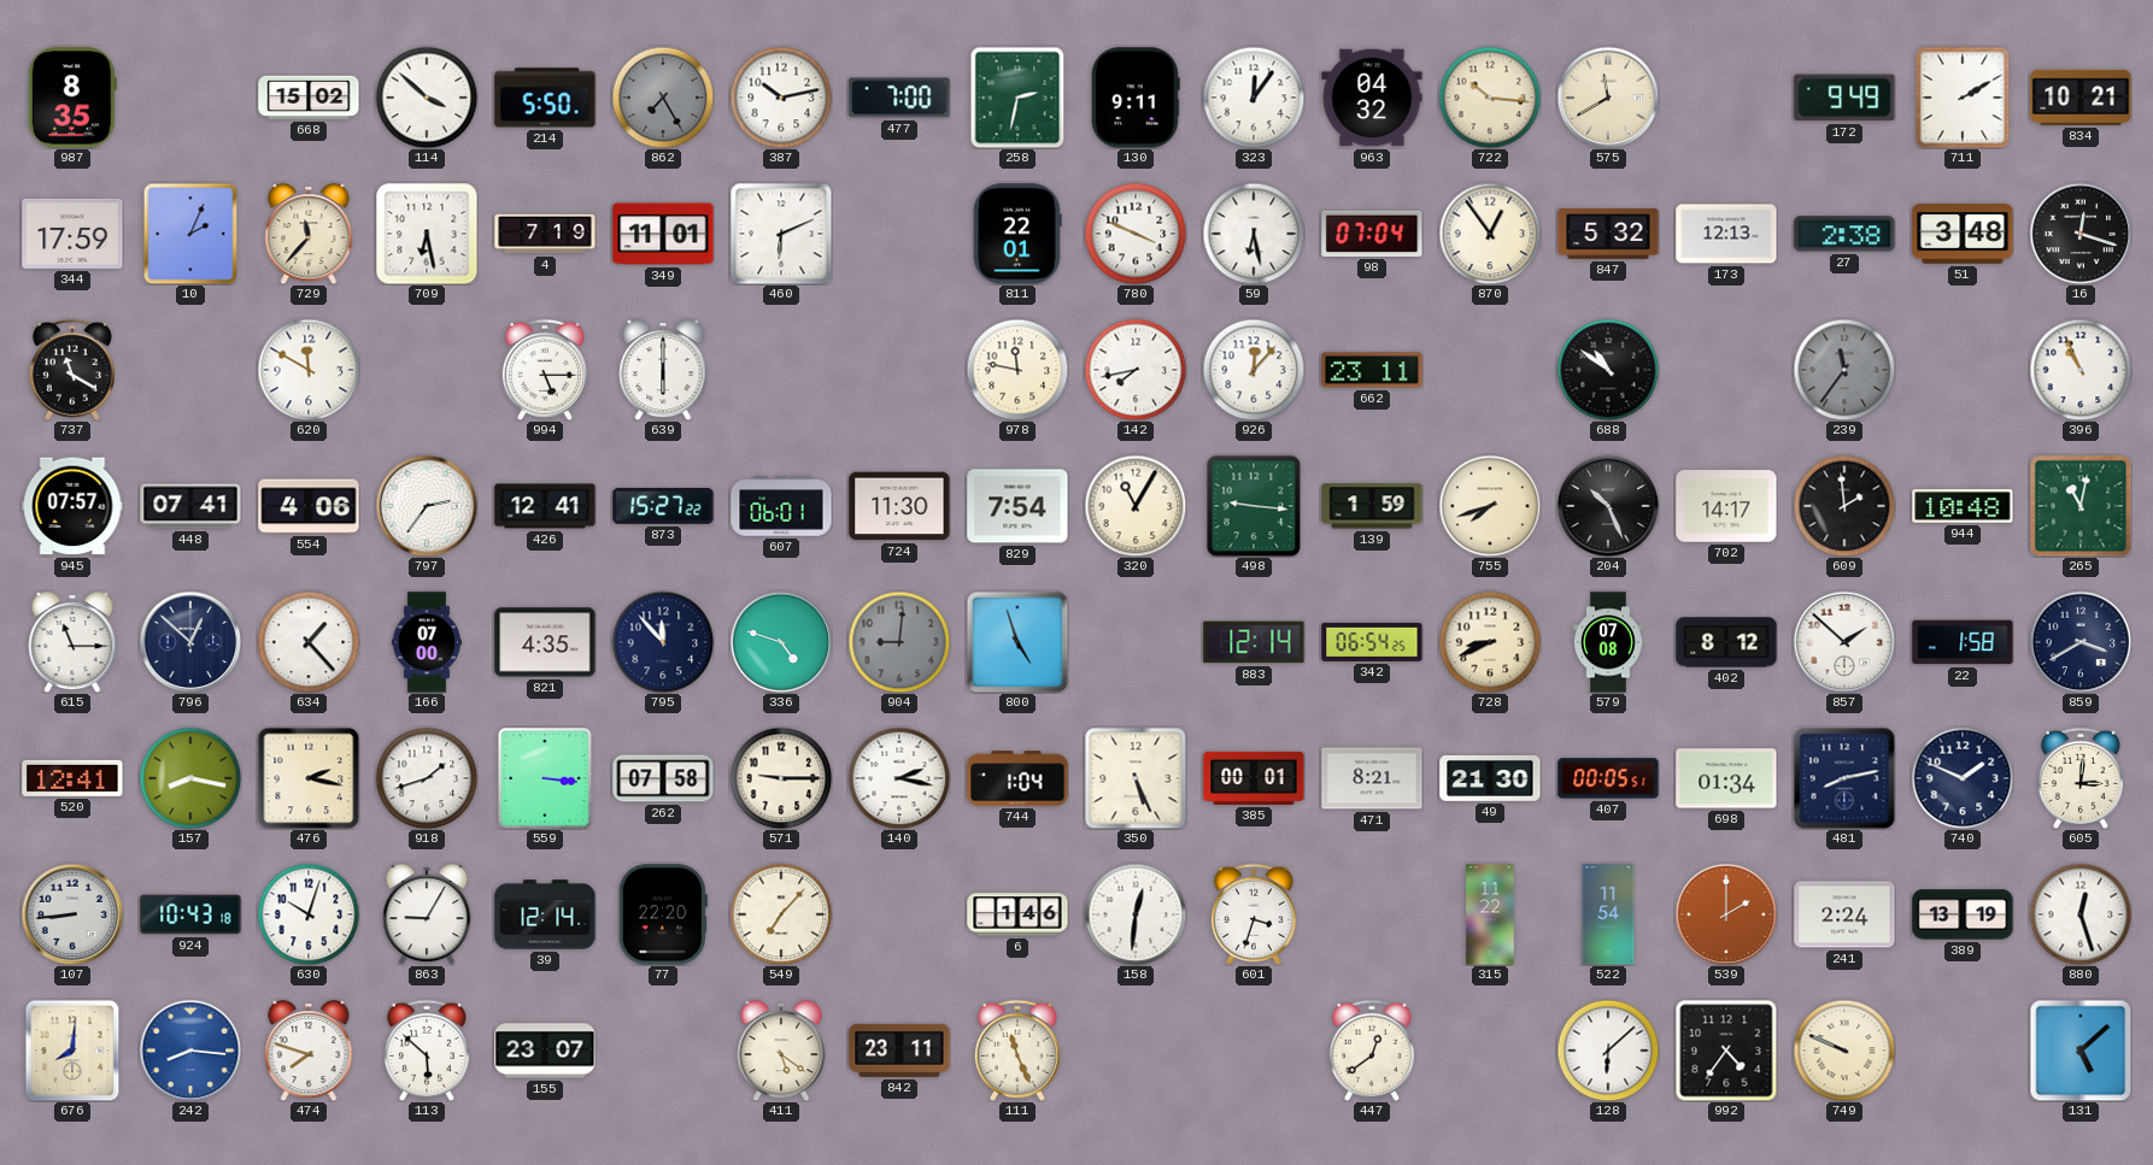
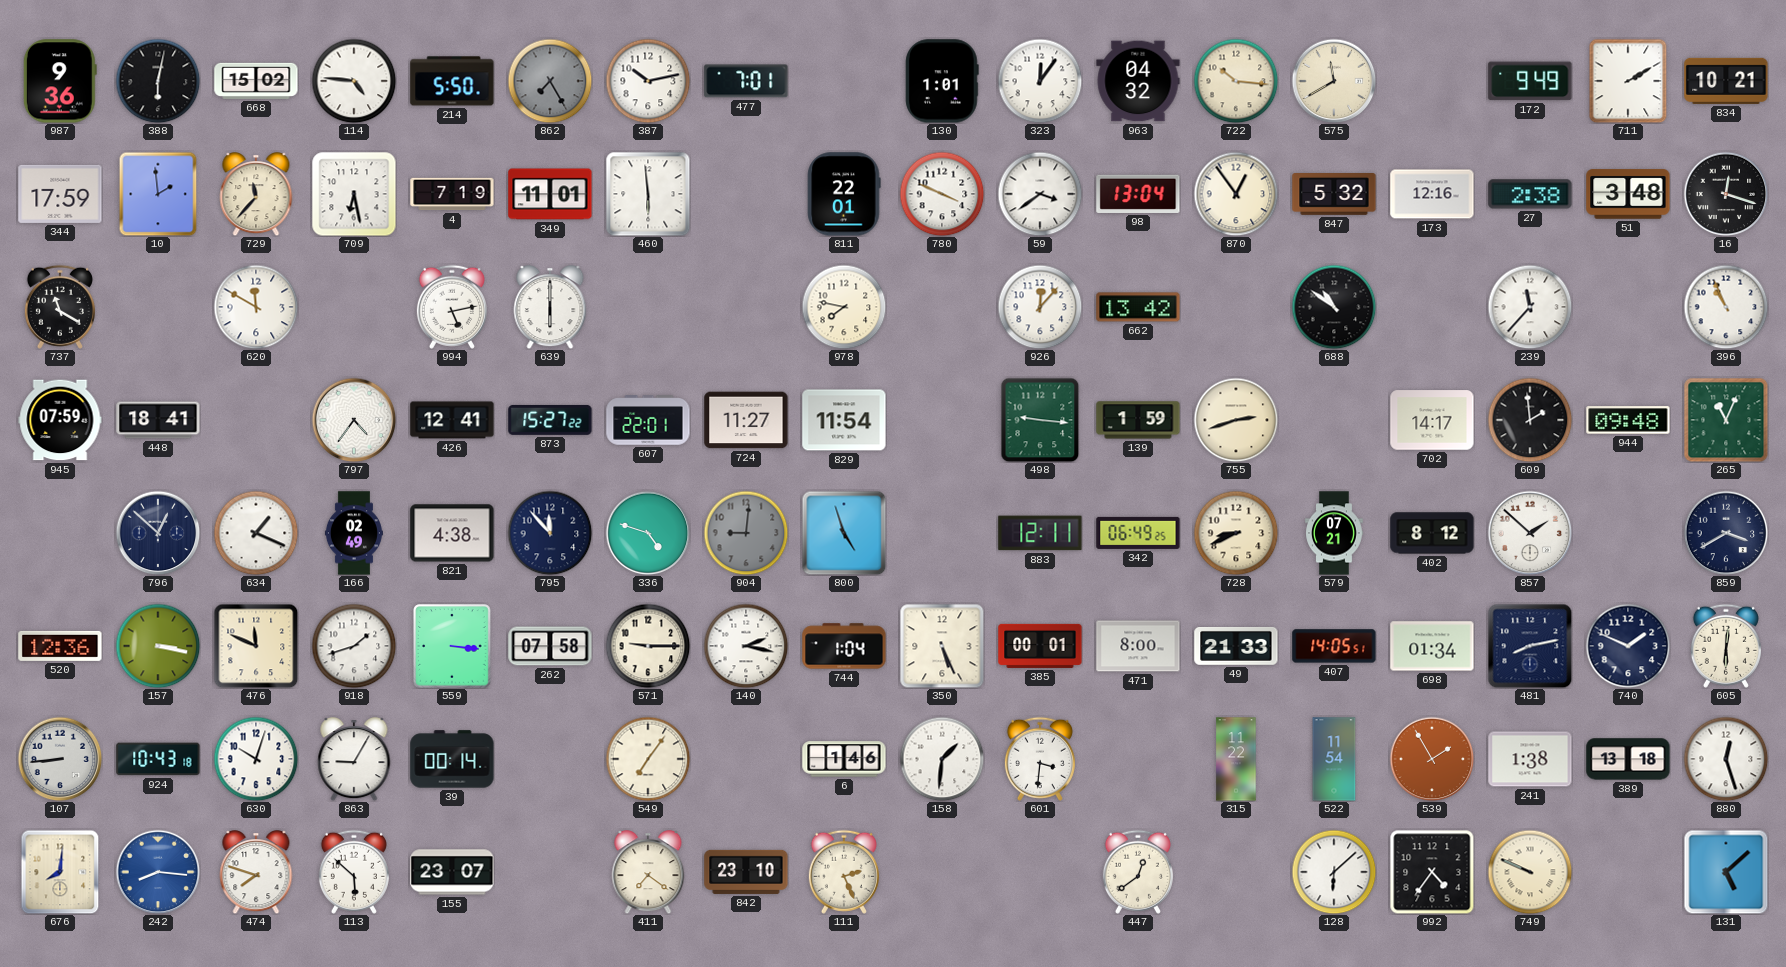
987: 8:35 -> 9:36
388: none -> 6:02
114: 3:52 -> 4:46
477: 7:00 -> 7:01
258: 2:32 -> none
130: 9:11 -> 1:01
10: 2:04 -> 1:59
460: 6:11 -> 5:59
59: 6:28 -> 3:39
98: 07:04 -> 13:04
173: 12:13 -> 12:16
994: 5:15 -> 5:13
978: 11:47 -> 7:47
142: 7:43 -> none
662: 23:11 -> 13:42
239: 11:36 -> 11:37
239 dial: grey -> white
945: 07:57 -> 07:59
448: 07:41 -> 18:41
554: 4:06 -> none
797: 2:36 -> 4:36
607: 06:01 -> 22:01
724: 11:30 -> 11:27
829: 7:54 -> 11:54
320: 11:05 -> none
755: 7:42 -> 2:42
204: 10:26 -> none
944: 10:48 -> 09:48
265: 11:02 -> 11:04
615: 11:15 -> none
634: 1:23 -> 1:19
166: 07:00 -> 02:49
821: 4:35 -> 4:38
883: 12:14 -> 12:11
342: 06:54 -> 06:49
579: 07:08 -> 07:21
22: 1:58 -> none
520: 12:41 -> 12:36
157: 8:17 -> 3:17
476: 2:17 -> 11:49
471: 8:21 -> 8:00
49: 21:30 -> 21:33
407: 00:05 -> 14:05
605: 3:01 -> 6:01
39: 12:14 -> 00:14
77: 22:20 -> none
549: 7:07 -> 7:06
158: 12:31 -> 1:31
601: 3:33 -> 3:31
539: 2:00 -> 1:55
241: 2:24 -> 1:38
389: 13:19 -> 13:18
411: 5:21 -> 7:21
842: 23:11 -> 23:10
111: 11:26 -> 2:26
